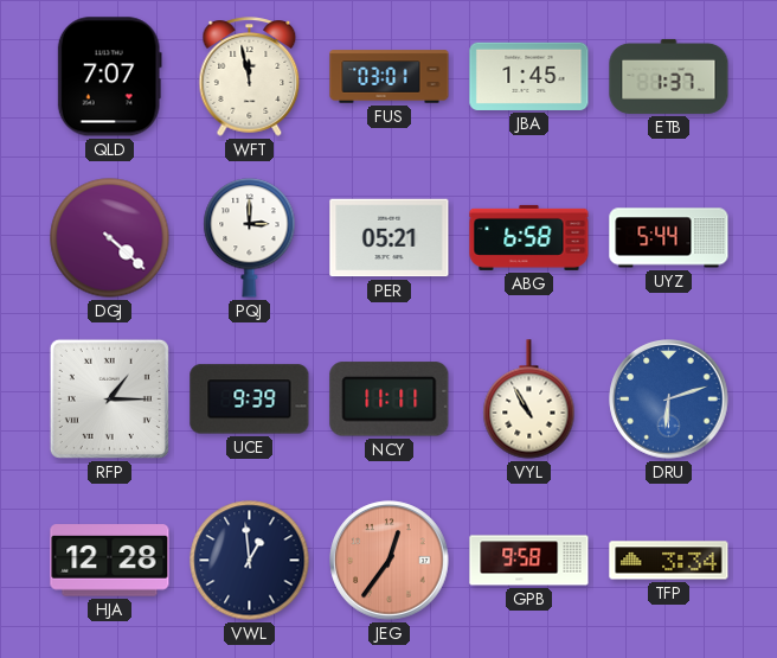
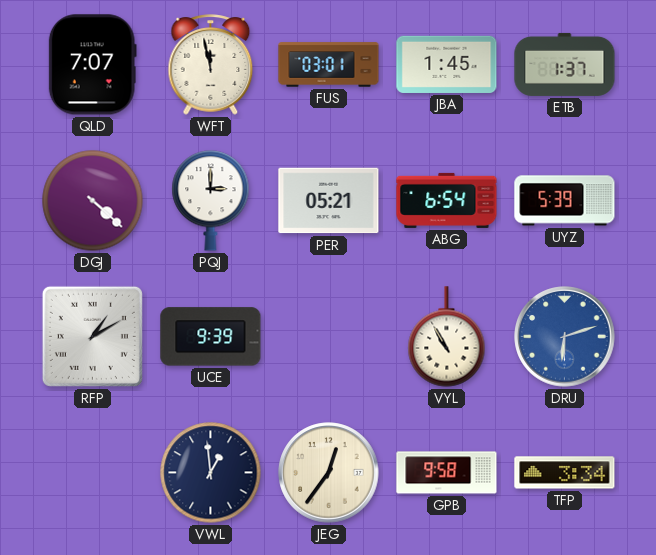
ABG: 6:58 -> 6:54
UYZ: 5:44 -> 5:39
RFP: 1:15 -> 1:10
NCY: 11:11 -> none
HJA: 12:28 -> none
JEG dial: salmon -> cream
